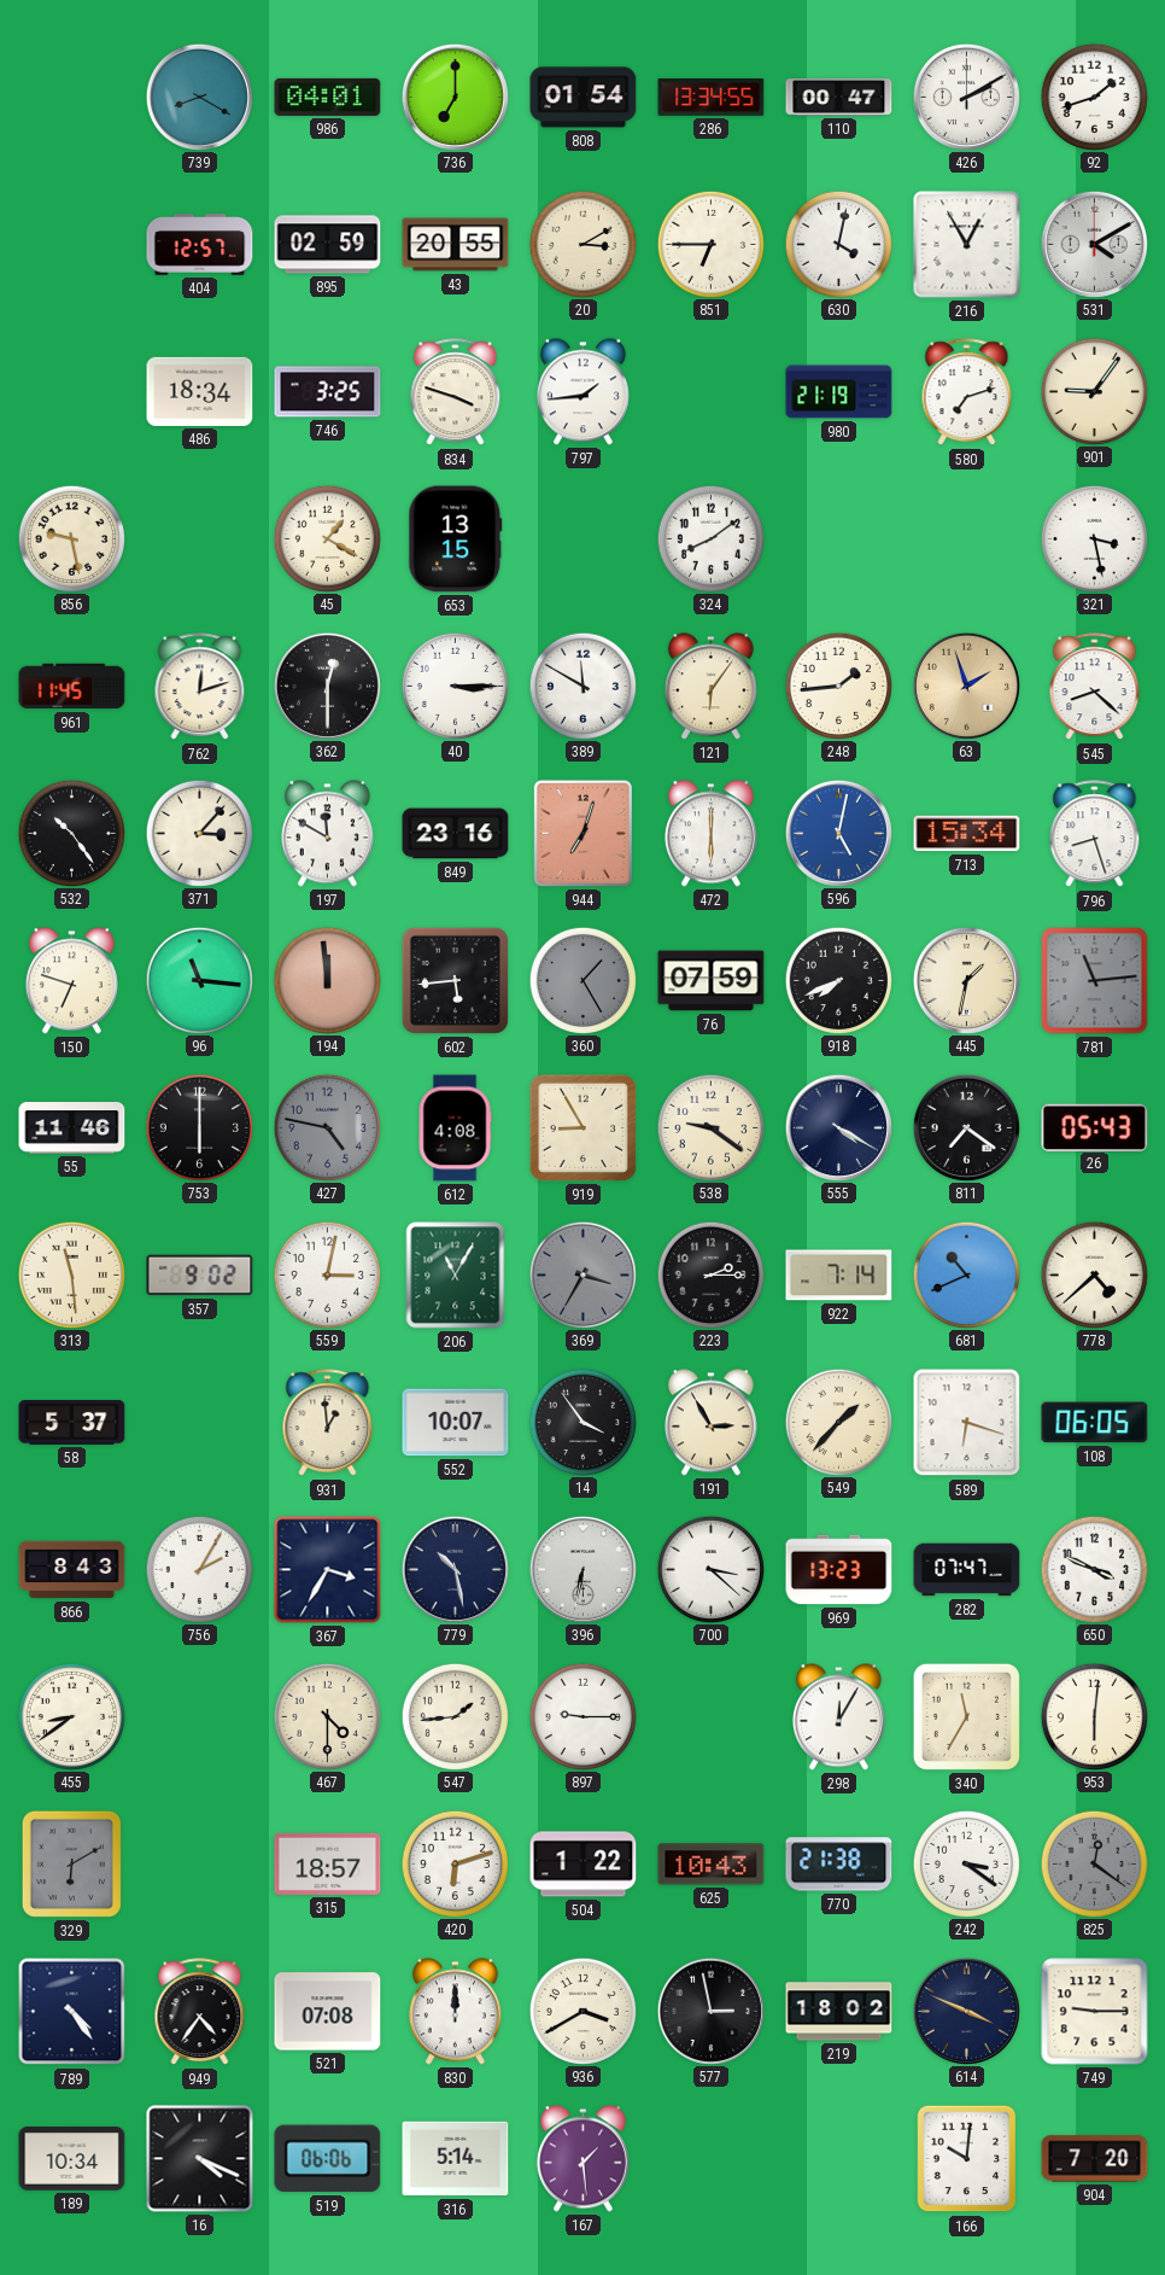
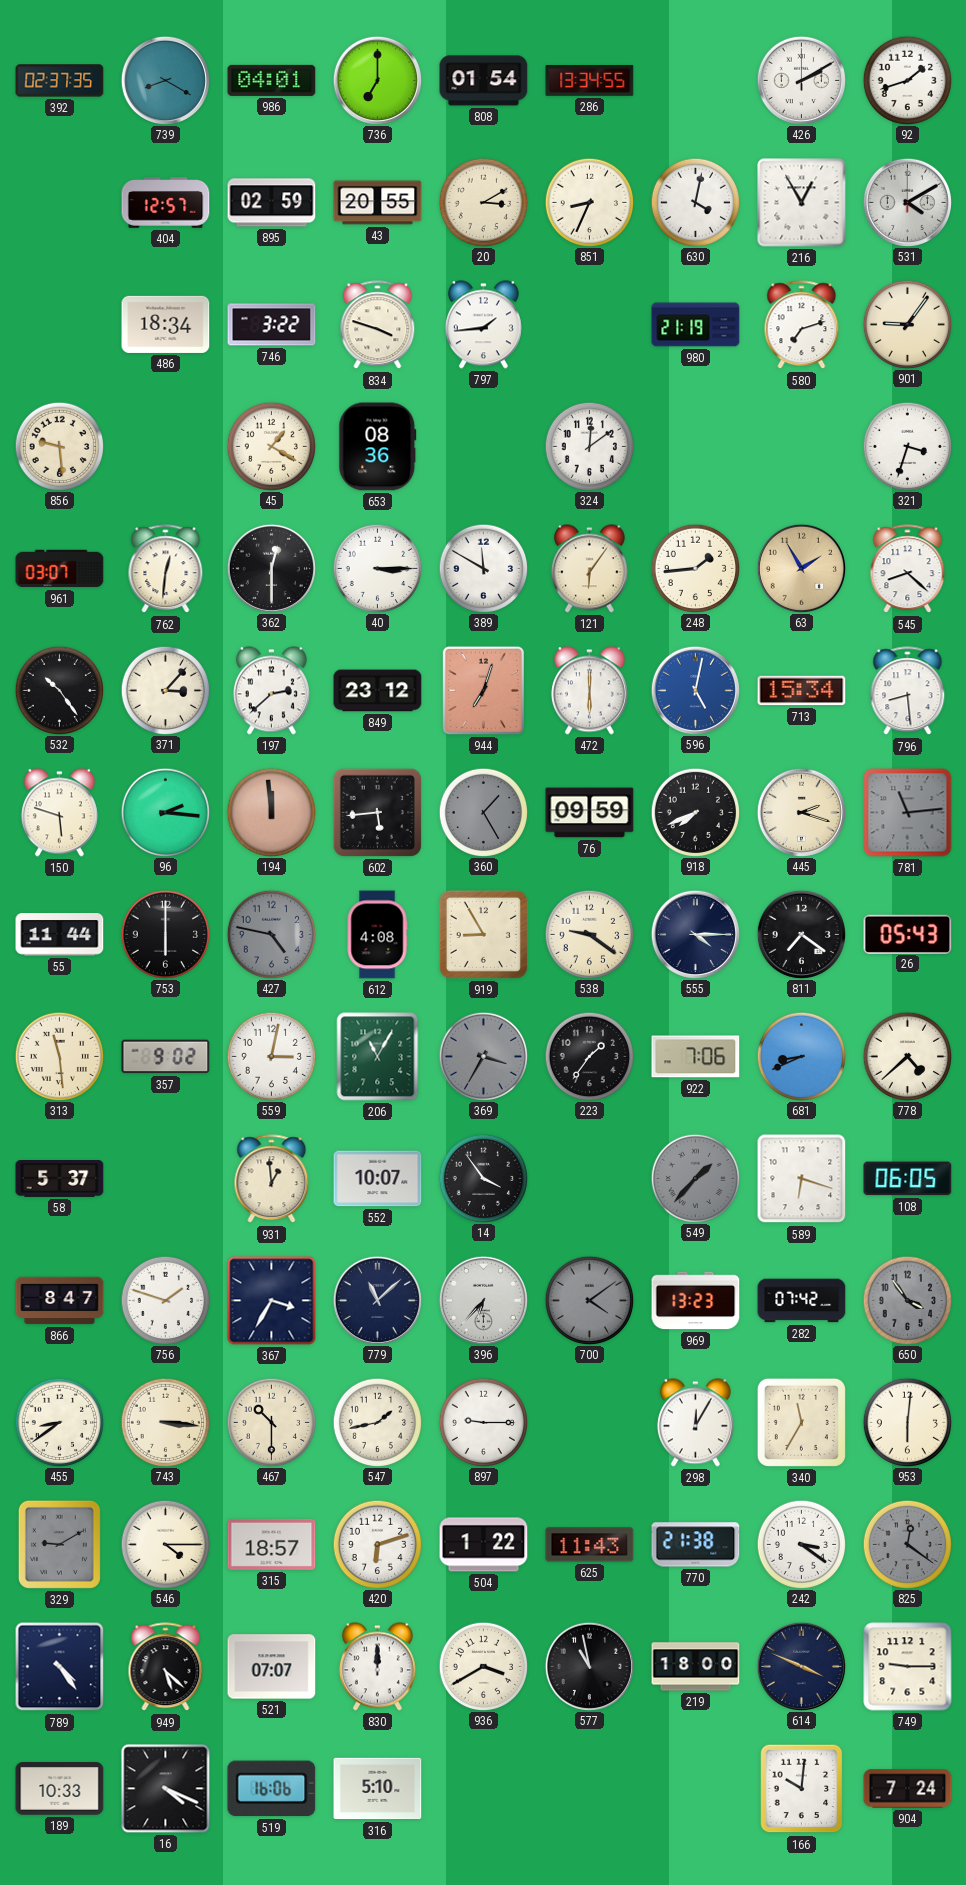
392: none -> 02:37
110: 00:47 -> none
851: 6:45 -> 8:34
746: 3:25 -> 3:22
856: 9:28 -> 9:29
653: 13:15 -> 08:36
324: 8:09 -> 12:09
321: 3:28 -> 3:33
961: 11:45 -> 03:07
762: 12:12 -> 12:31
63: 1:57 -> 1:55
197: 11:50 -> 2:38
849: 23:16 -> 23:12
796: 8:27 -> 8:29
150: 6:48 -> 5:48
96: 11:16 -> 2:16
76: 07:59 -> 09:59
445: 1:32 -> 2:18
55: 11:46 -> 11:44
555: 4:20 -> 4:15
223: 2:15 -> 1:36
922: 7:14 -> 7:06
681: 10:41 -> 8:41
191: 2:55 -> none
549 dial: cream -> grey
866: 8:43 -> 8:47
756: 2:05 -> 1:48
779: 10:28 -> 11:08
396: 6:32 -> 6:37
700: 3:22 -> 4:09
700 dial: white -> grey
282: 07:47 -> 07:42
650: 3:49 -> 3:54
650 dial: white -> grey
743: none -> 3:16
467: 4:30 -> 10:30
547: 1:44 -> 1:43
329: 6:10 -> 9:10
546: none -> 4:15
625: 10:43 -> 11:43
949: 4:36 -> 5:22
521: 07:08 -> 07:07
577: 2:58 -> 10:58
219: 18:02 -> 18:00
189: 10:34 -> 10:33
519: 06:06 -> 16:06
316: 5:14 -> 5:10
167: 1:29 -> none
904: 7:20 -> 7:24
